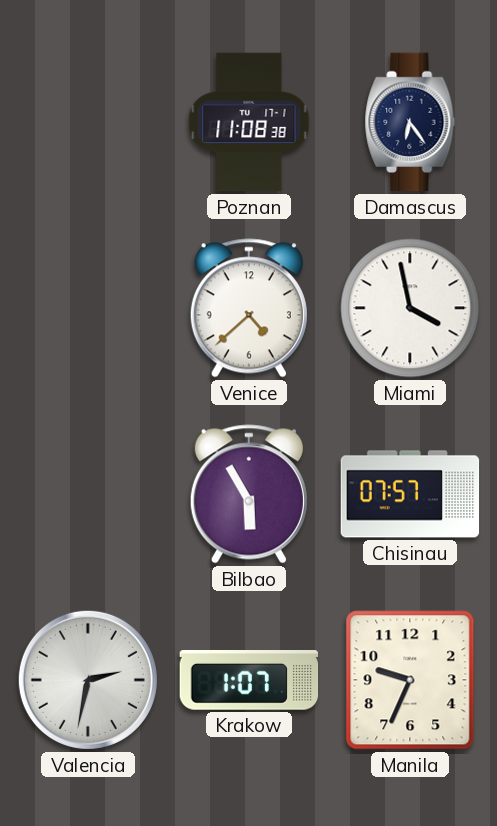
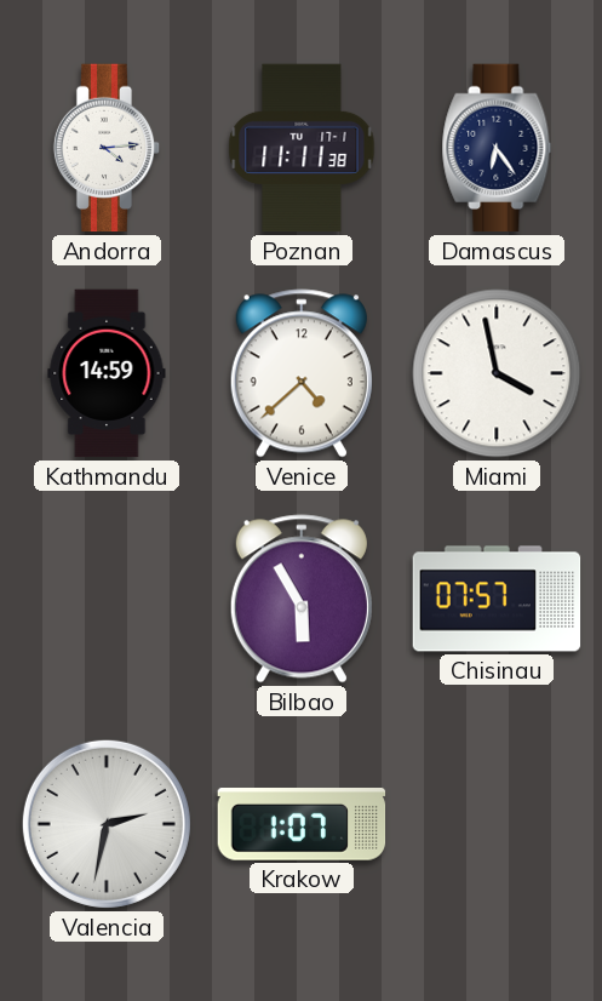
Andorra: none -> 4:14
Poznan: 11:08 -> 11:11
Kathmandu: none -> 14:59
Manila: 9:34 -> none
